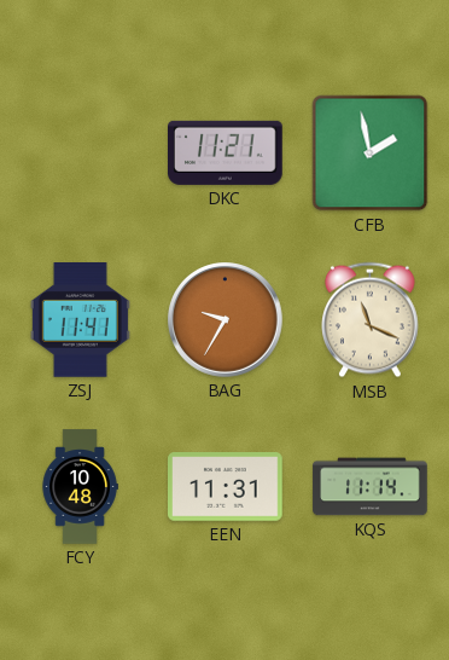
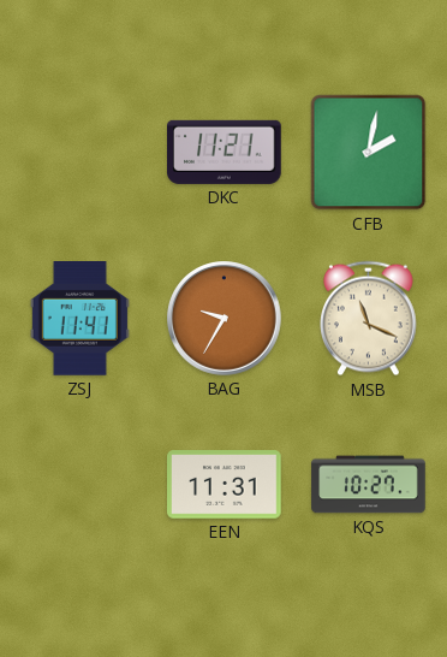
CFB: 1:58 -> 2:02
FCY: 10:48 -> none
KQS: 11:14 -> 10:27
